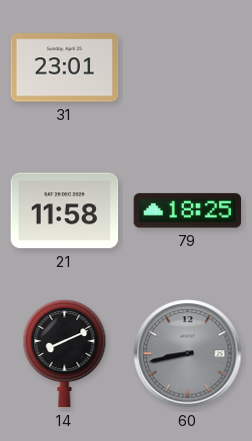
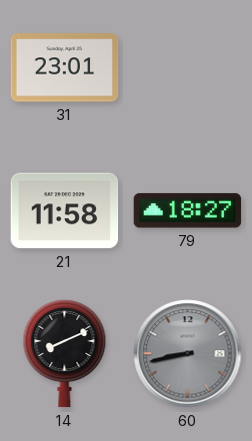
79: 18:25 -> 18:27
